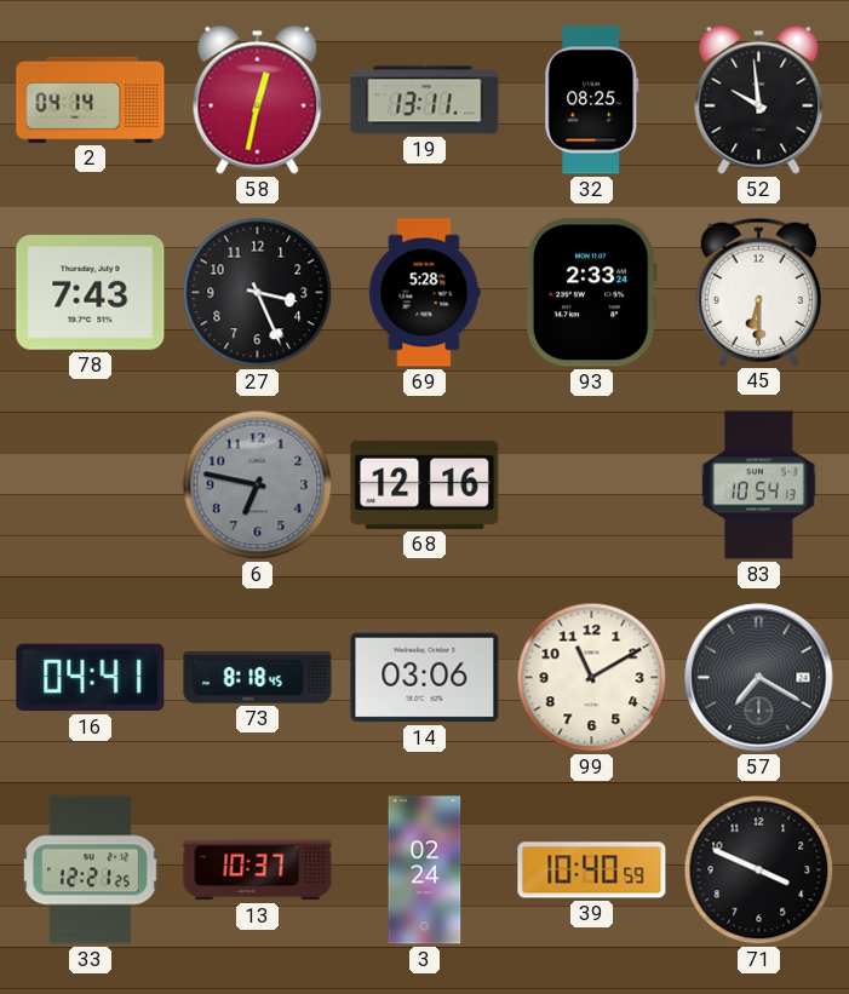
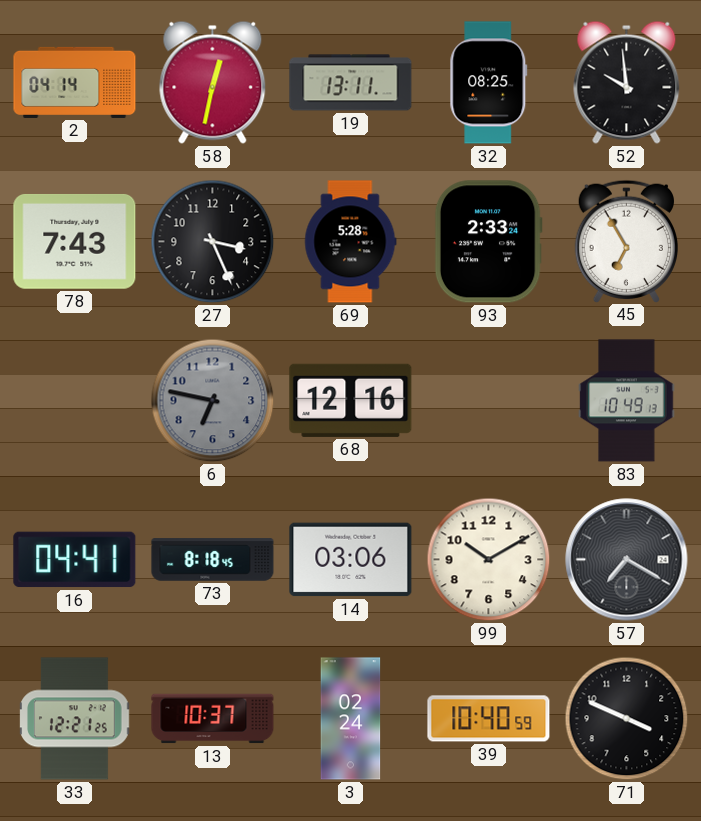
45: 6:30 -> 6:55
83: 10:54 -> 10:49
99: 11:10 -> 10:10
